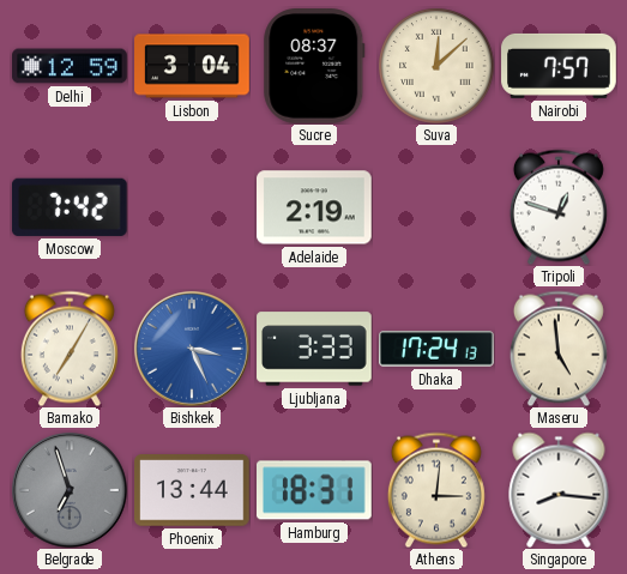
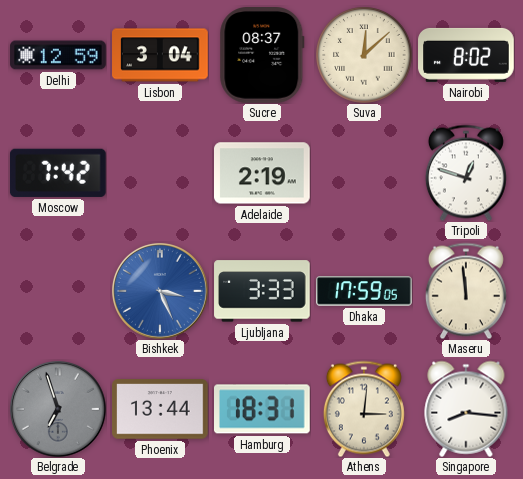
Nairobi: 7:57 -> 8:02
Bamako: 7:05 -> none
Dhaka: 17:24 -> 17:59
Maseru: 4:59 -> 11:59
